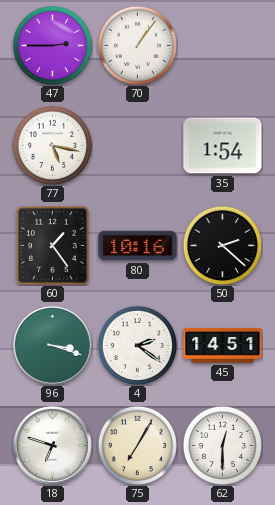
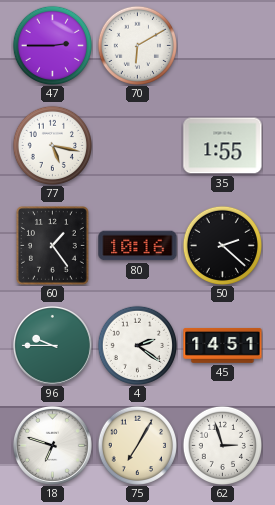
70: 1:06 -> 6:10
35: 1:54 -> 1:55
96: 3:18 -> 9:45
62: 12:30 -> 2:57
